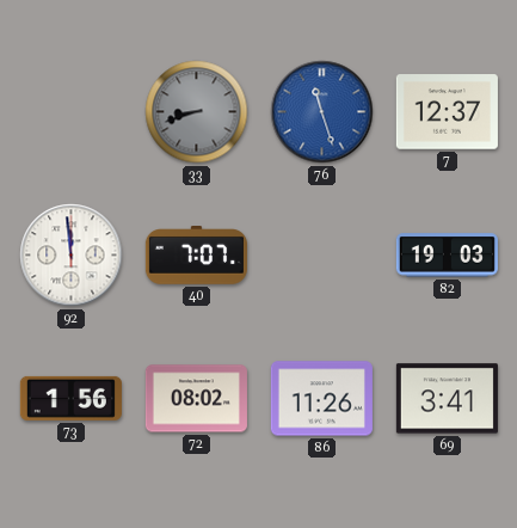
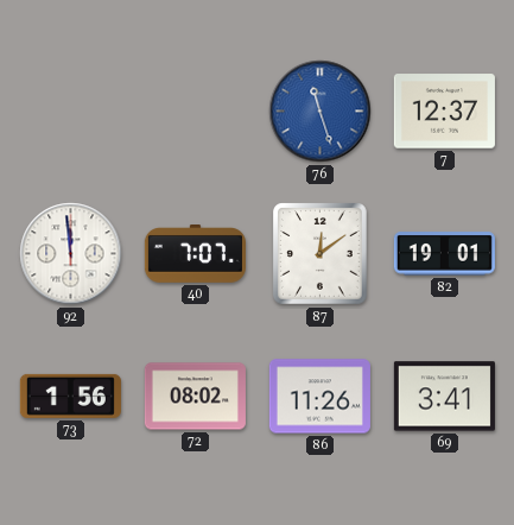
33: 8:42 -> none
87: none -> 12:09
82: 19:03 -> 19:01
